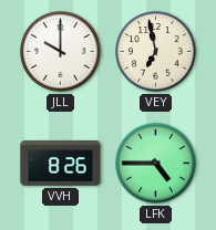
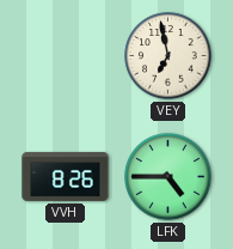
JLL: 10:00 -> none
